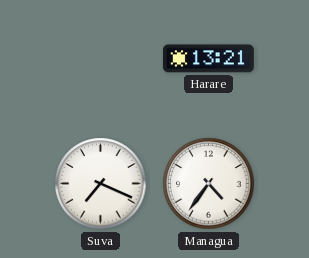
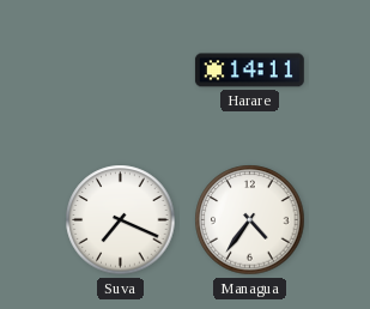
Harare: 13:21 -> 14:11
